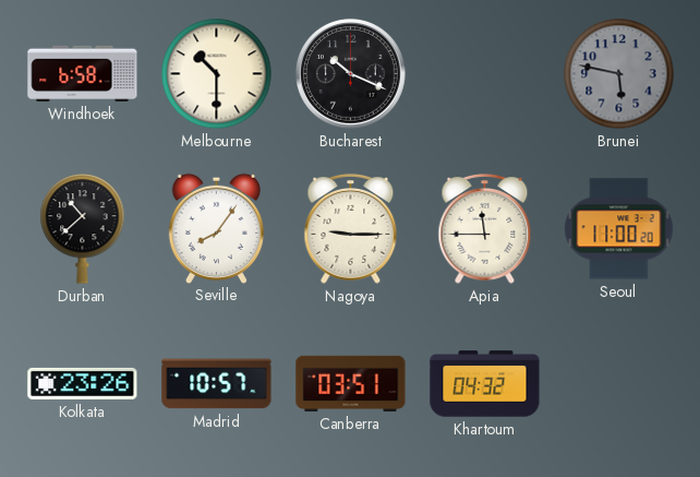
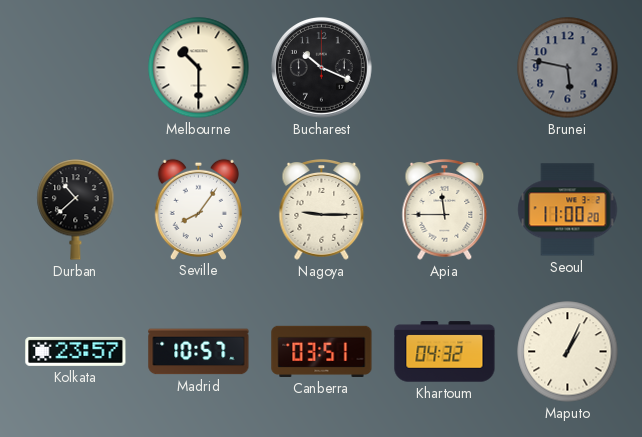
Windhoek: 6:58 -> none
Kolkata: 23:26 -> 23:57
Maputo: none -> 1:04
